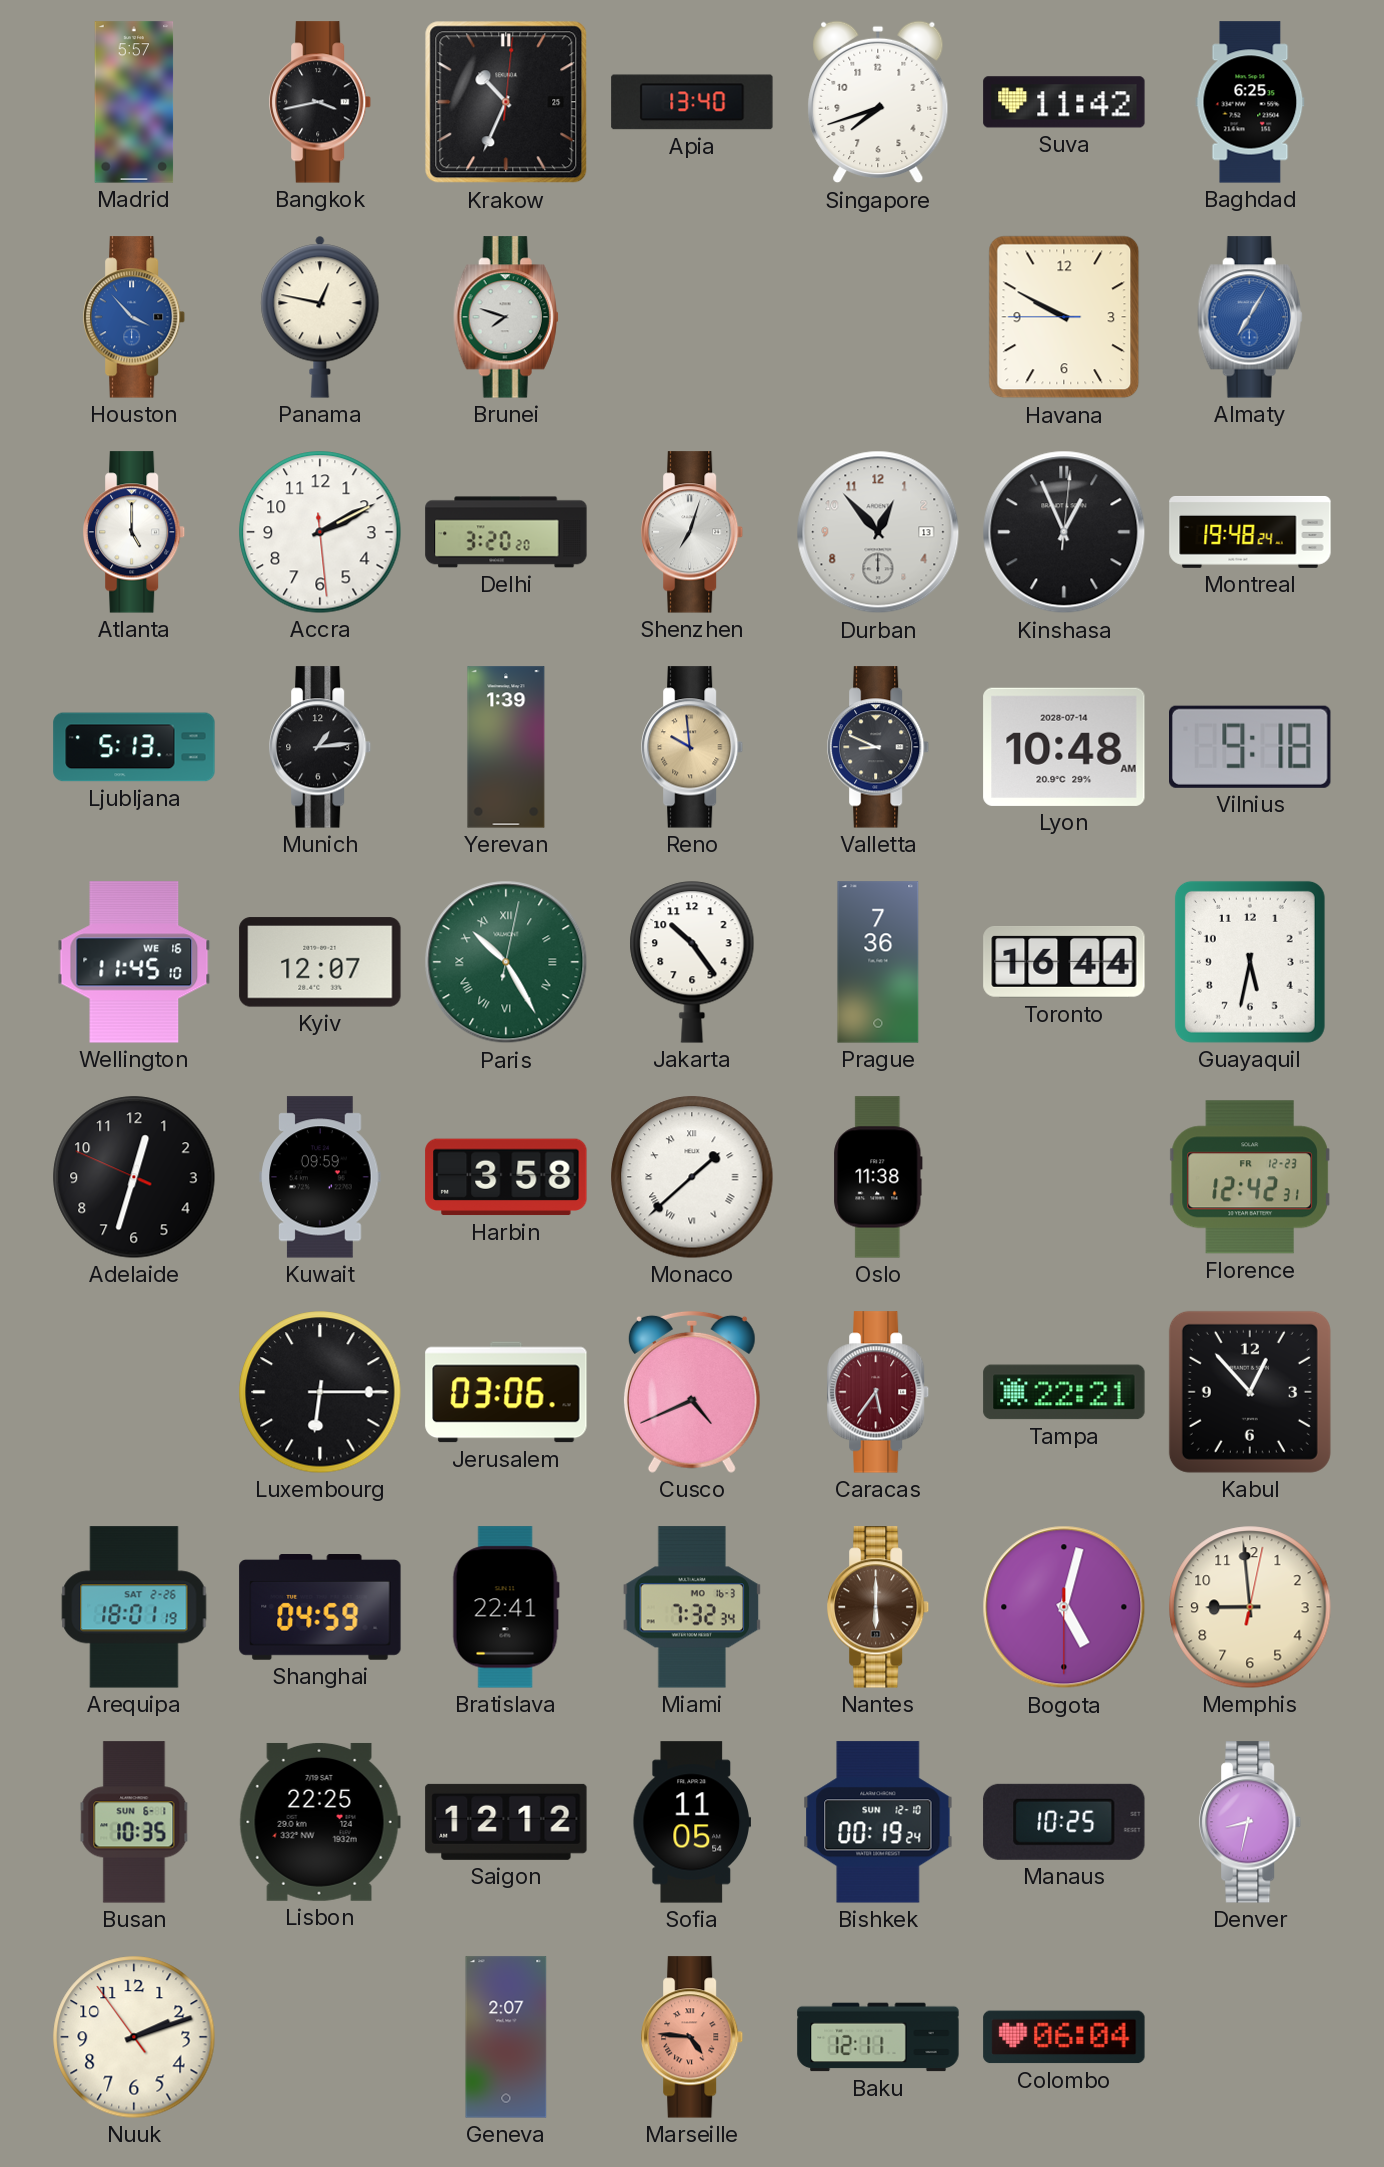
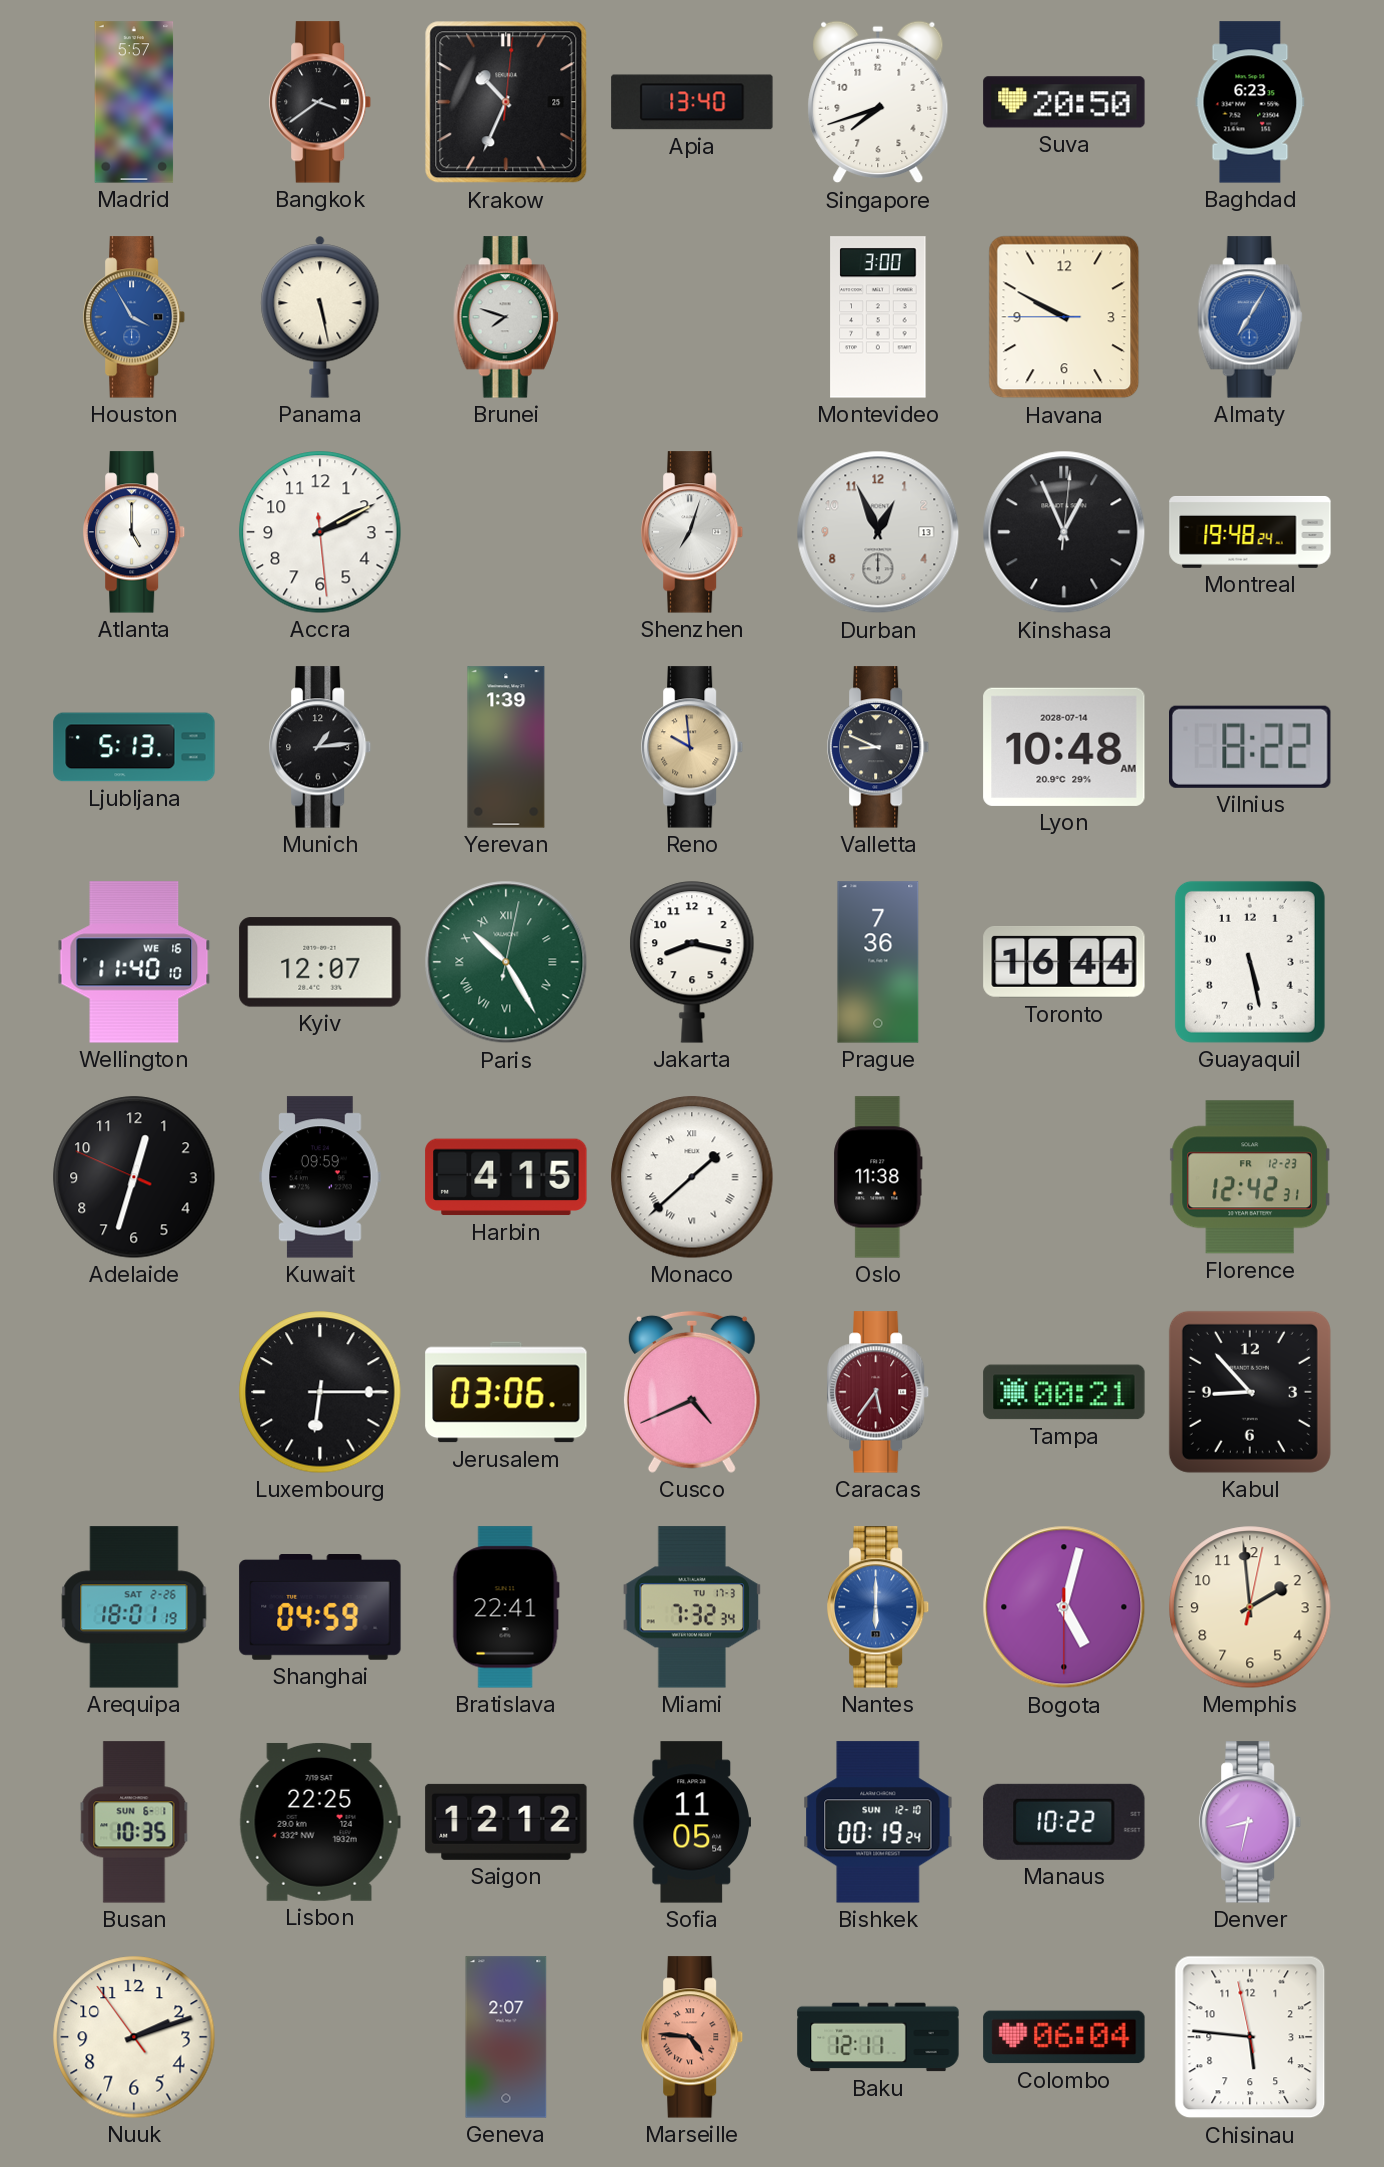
Bangkok: 3:43 -> 3:39
Suva: 11:42 -> 20:50
Baghdad: 6:25 -> 6:23
Houston: 3:53 -> 3:55
Panama: 12:47 -> 5:28
Montevideo: none -> 3:00
Delhi: 3:20 -> none
Durban: 12:53 -> 12:56
Vilnius: 9:18 -> 8:22
Wellington: 11:45 -> 11:40
Jakarta: 10:24 -> 8:17
Guayaquil: 5:32 -> 5:28
Harbin: 3:58 -> 4:15
Tampa: 22:21 -> 00:21
Kabul: 12:53 -> 8:53
Miami date: MO 16-3 -> TU 17-3
Nantes dial: brown -> blue
Memphis: 8:59 -> 1:59
Manaus: 10:25 -> 10:22
Chisinau: none -> 5:45
